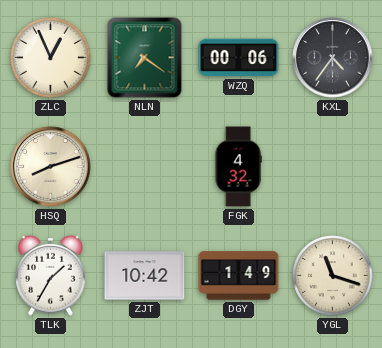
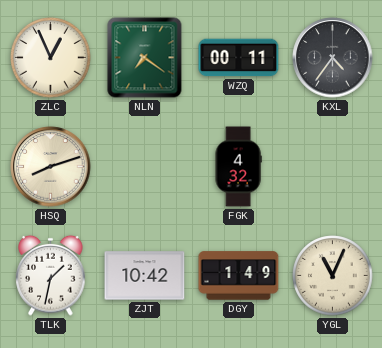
WZQ: 00:06 -> 00:11
TLK: 1:35 -> 1:32
YGL: 11:18 -> 11:04
